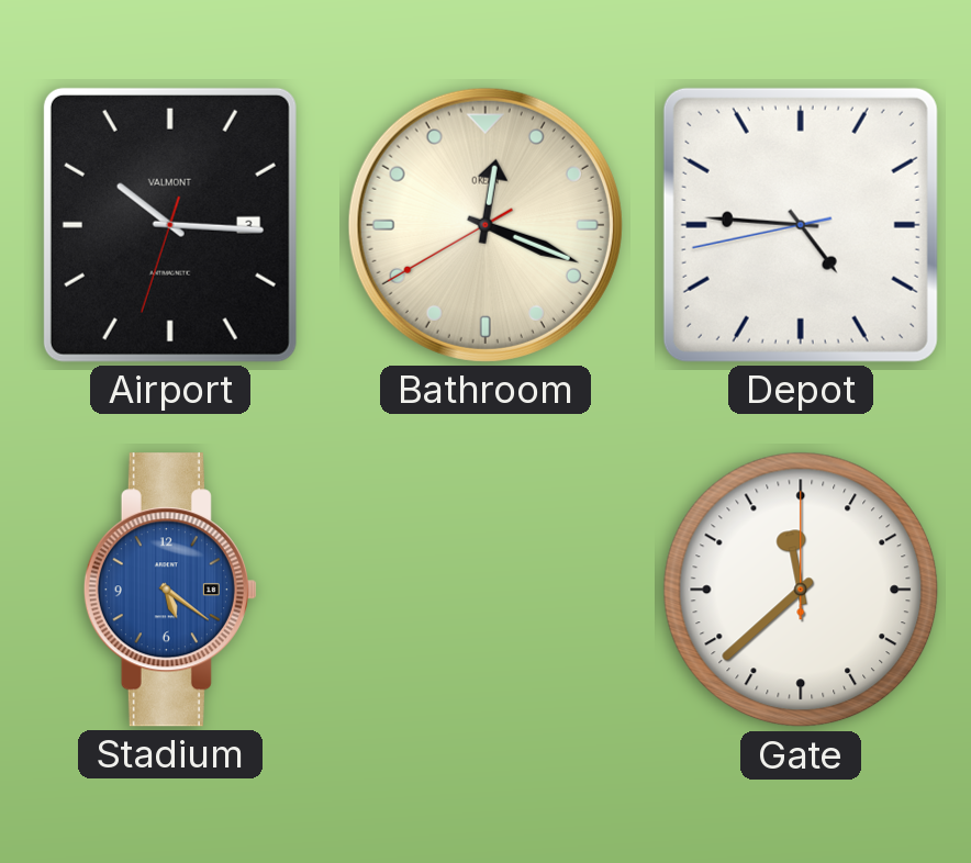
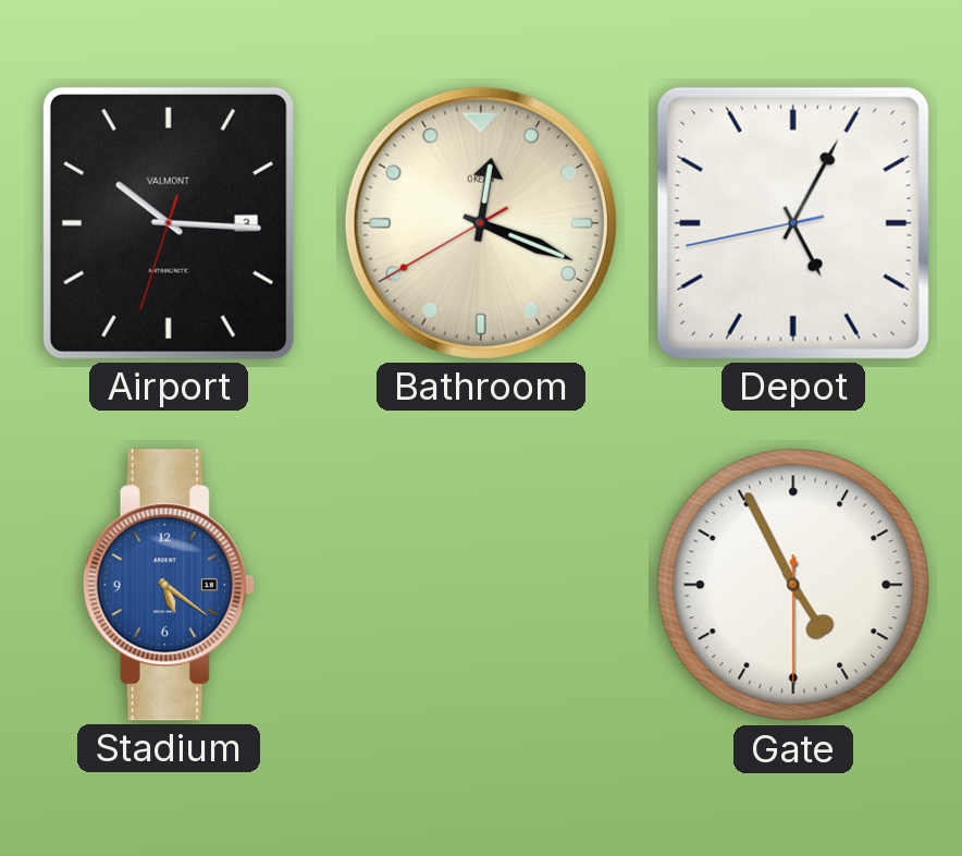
Depot: 4:45 -> 5:04
Gate: 11:38 -> 4:55
